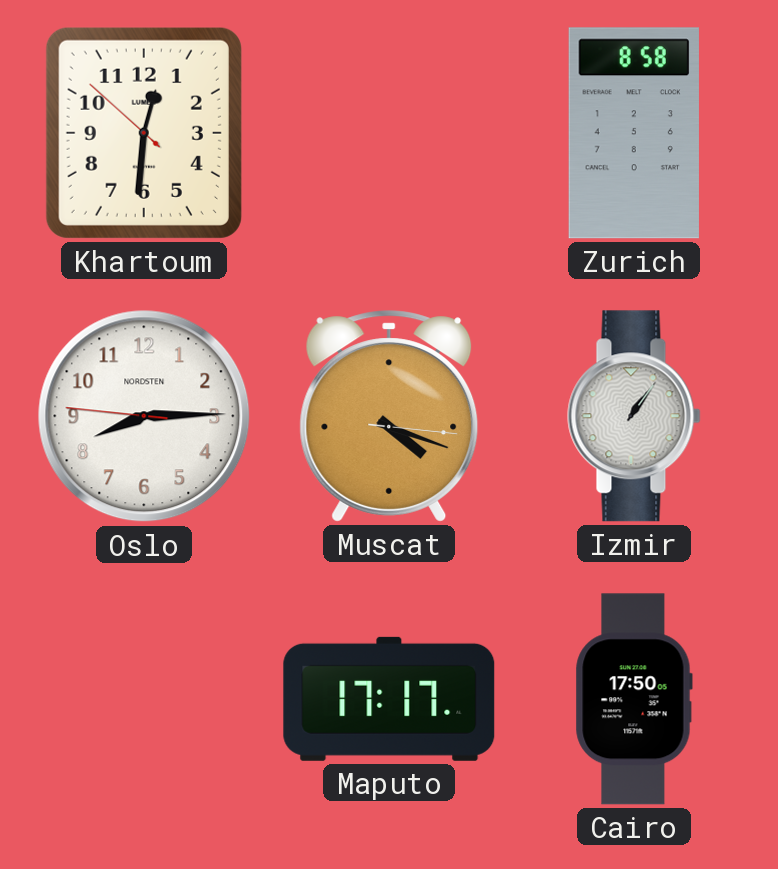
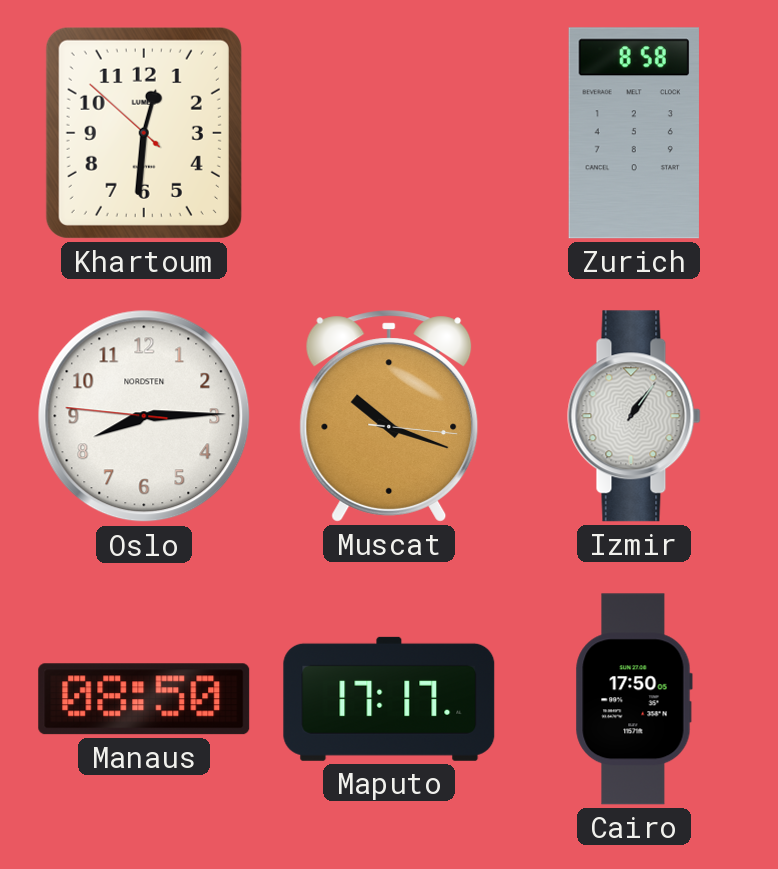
Muscat: 4:18 -> 10:18
Manaus: none -> 08:50
